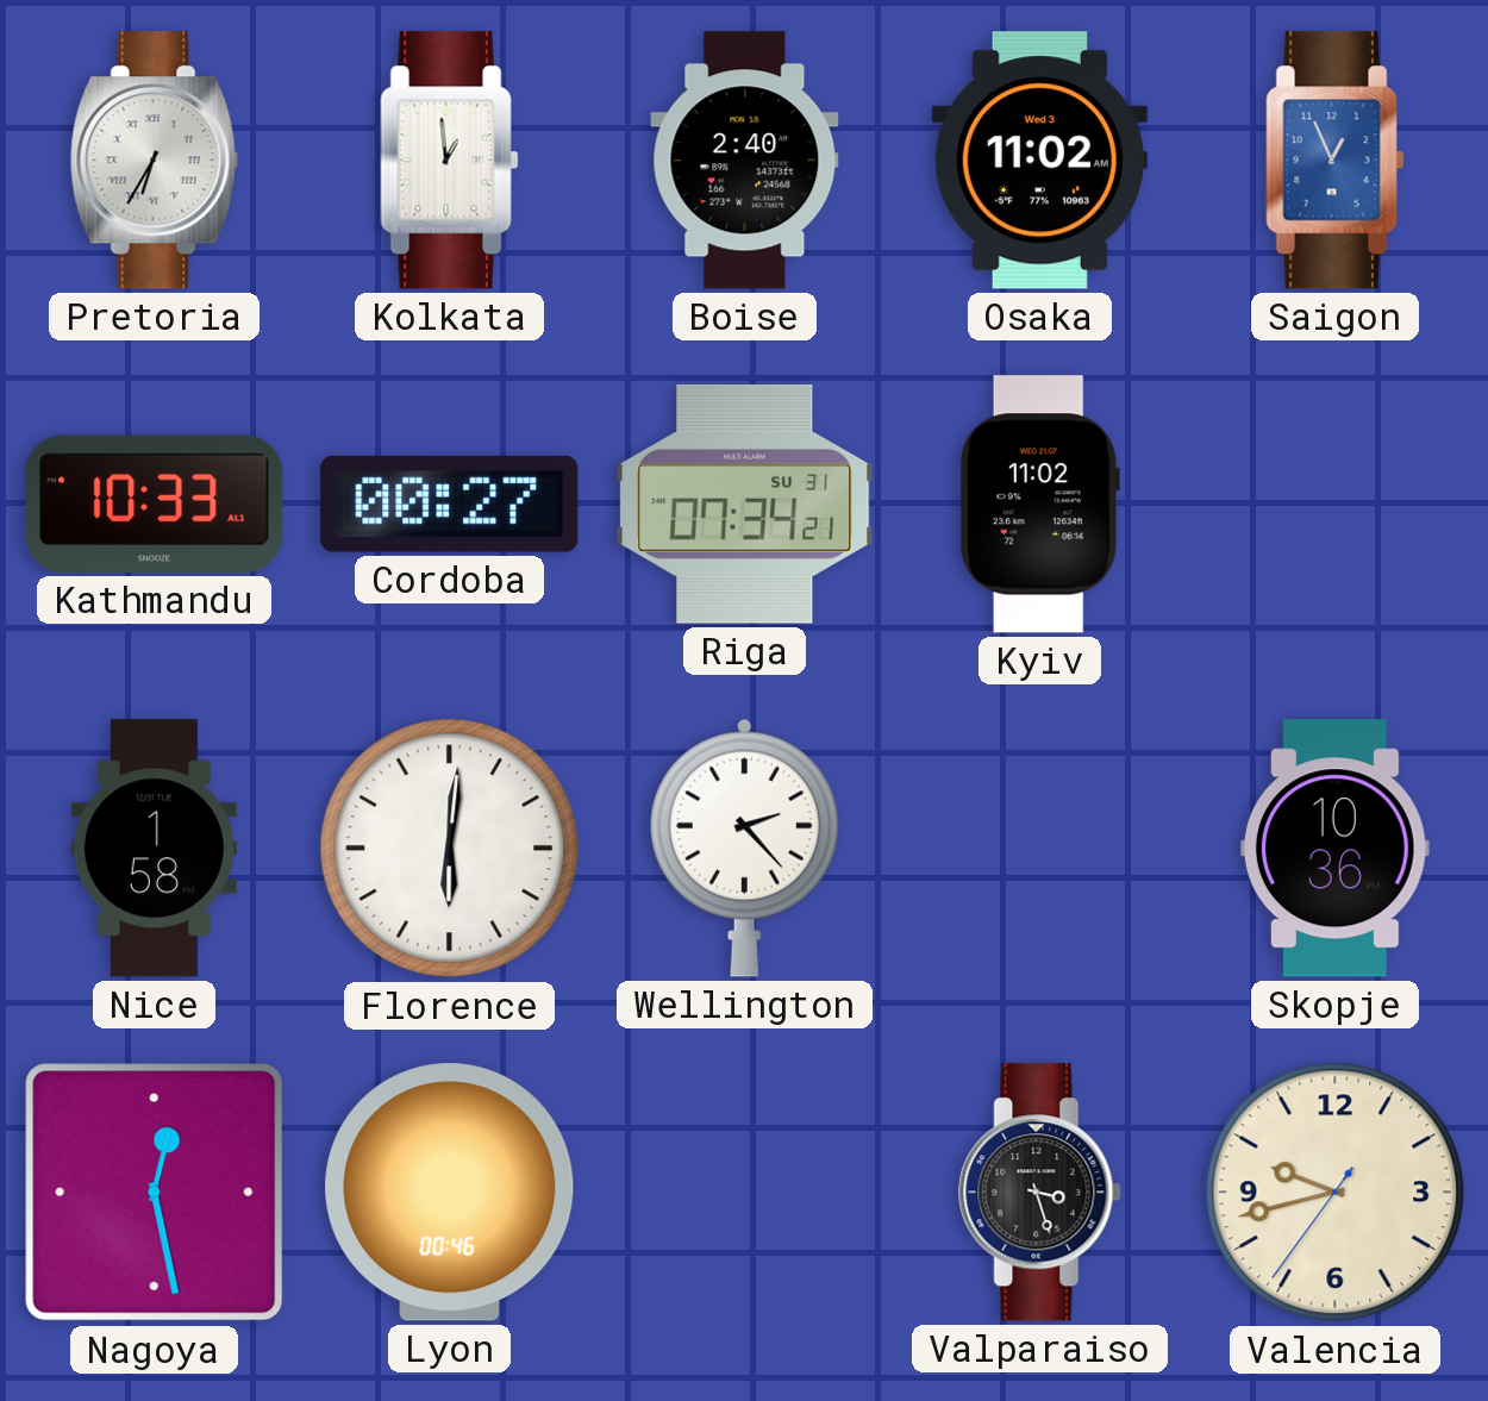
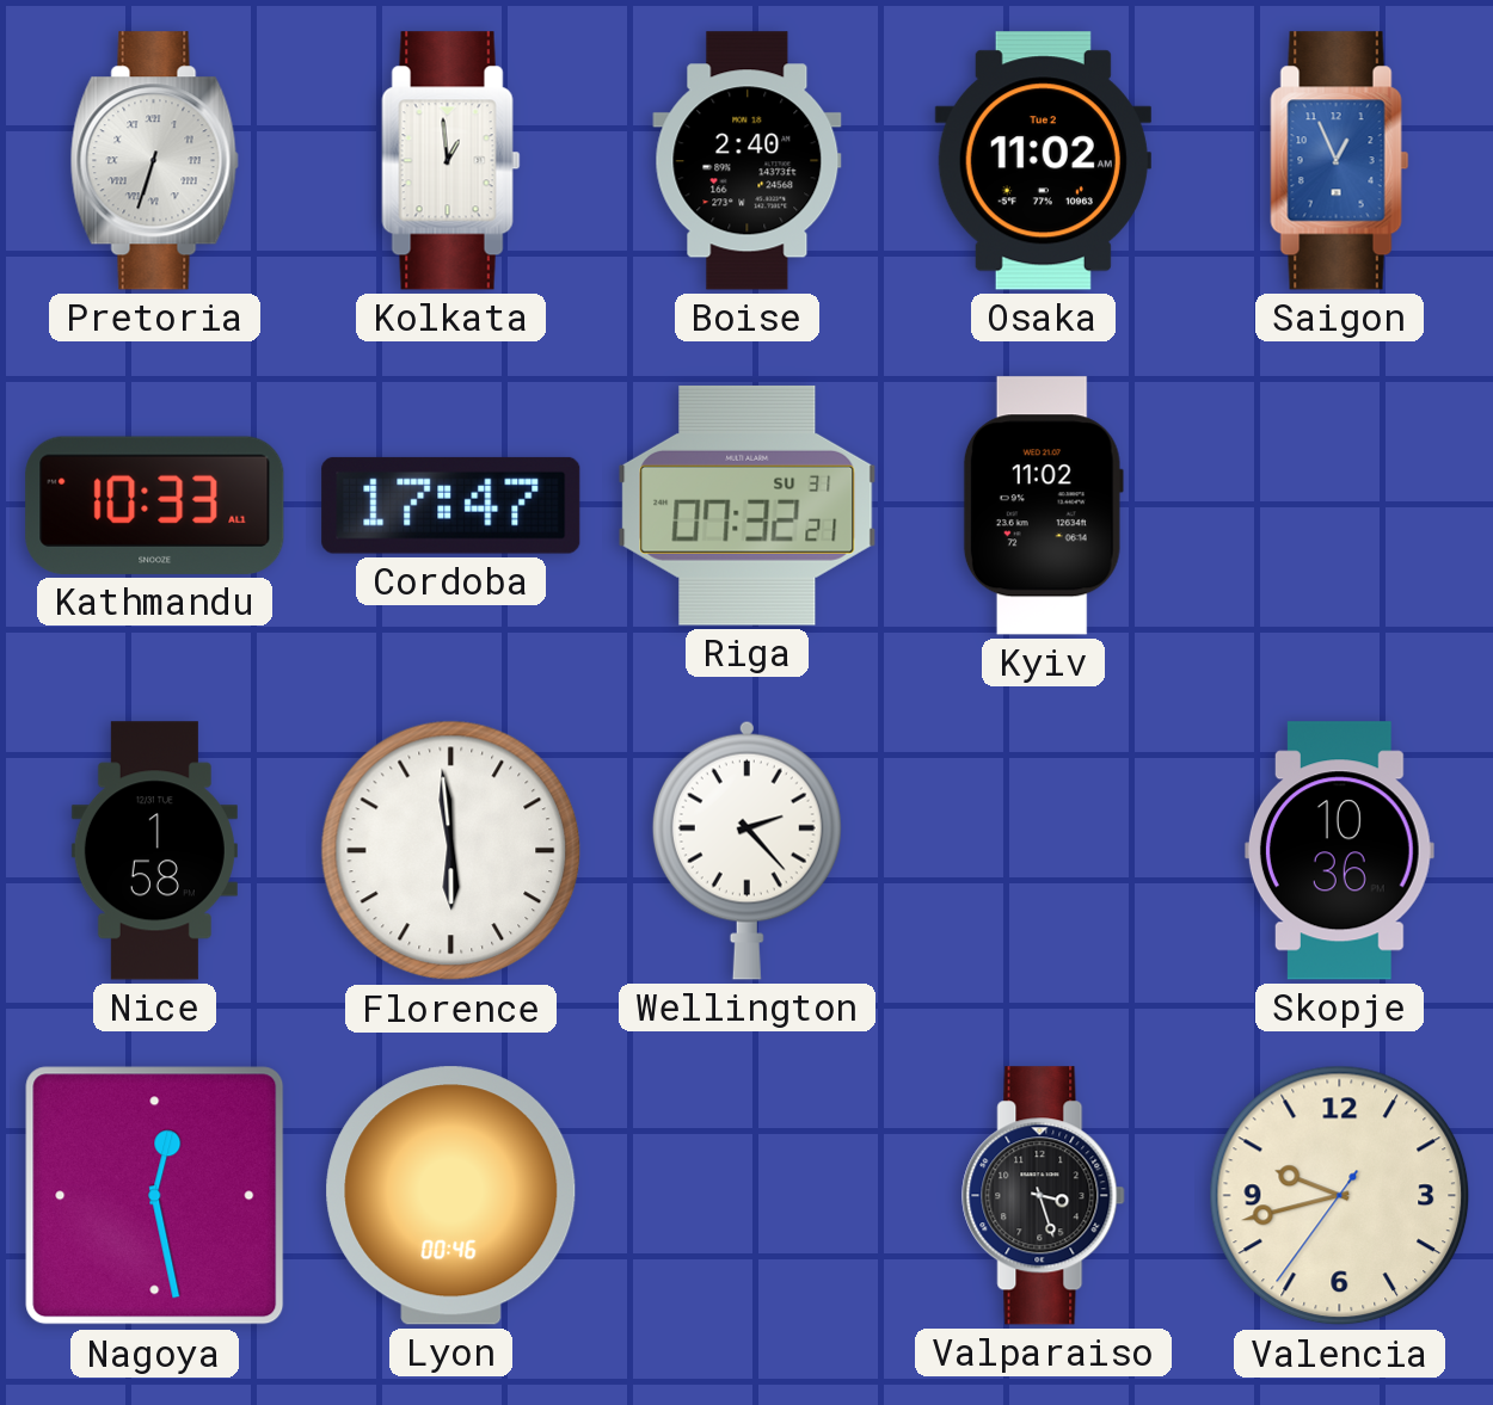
Pretoria: 6:35 -> 6:33
Osaka date: Wed 3 -> Tue 2
Cordoba: 00:27 -> 17:47
Riga: 07:34 -> 07:32
Florence: 6:01 -> 5:59
